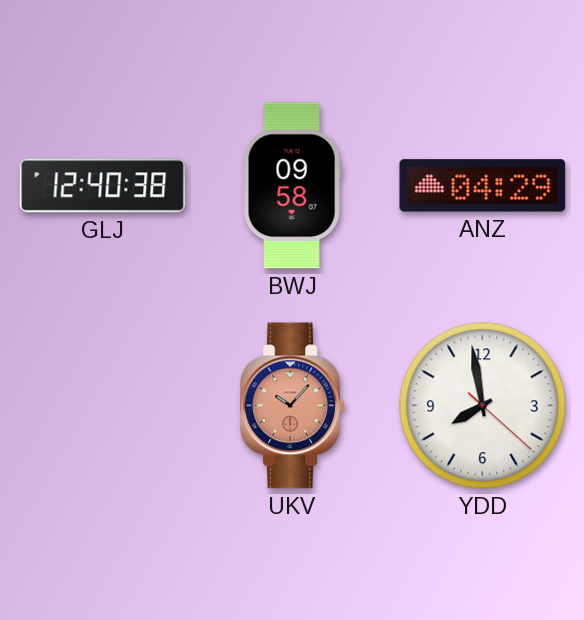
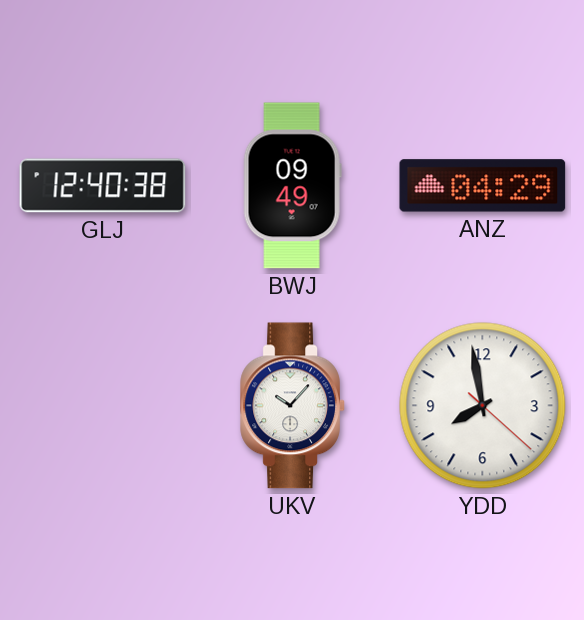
BWJ: 09:58 -> 09:49
UKV dial: salmon -> white
